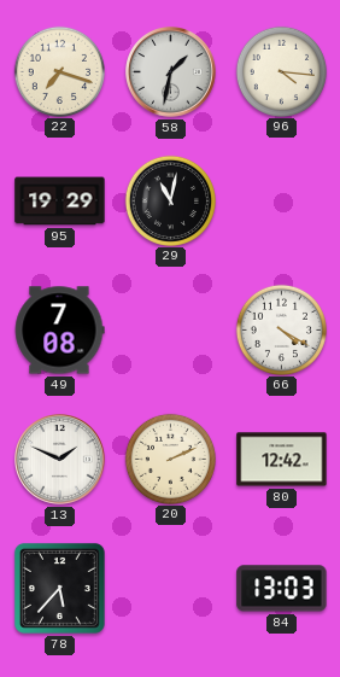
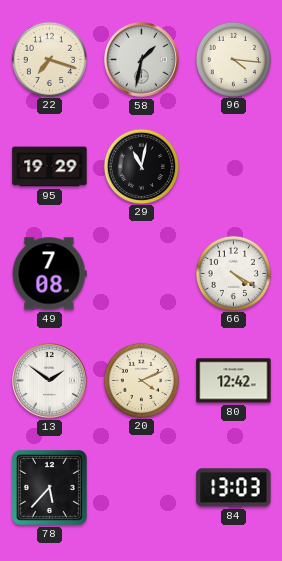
13: 1:49 -> 1:51
20: 2:11 -> 4:11
